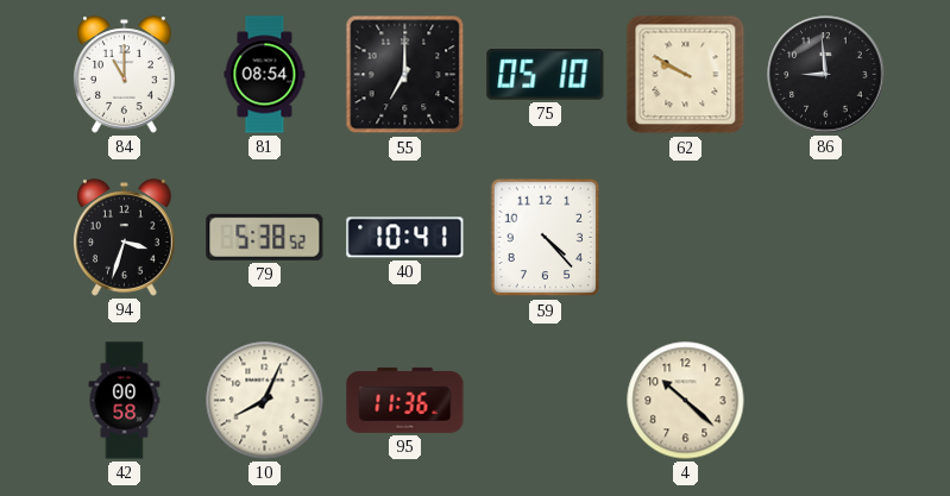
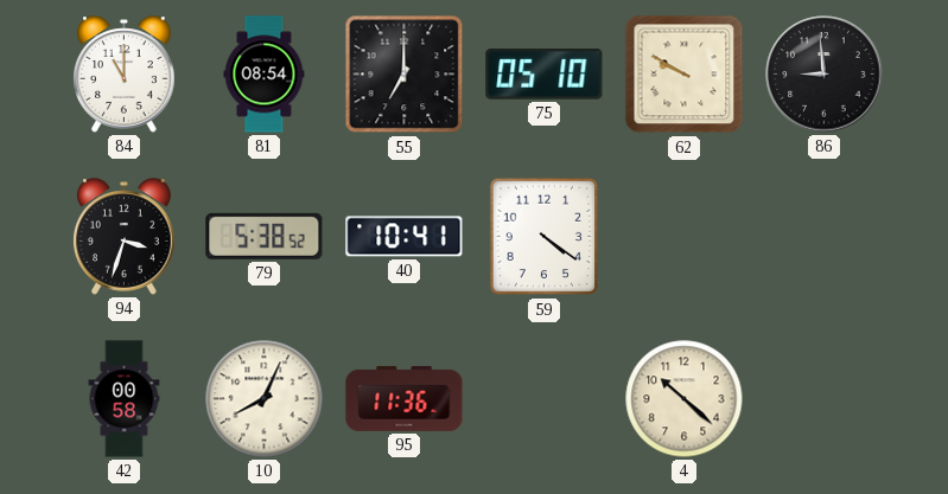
59: 4:23 -> 4:21
